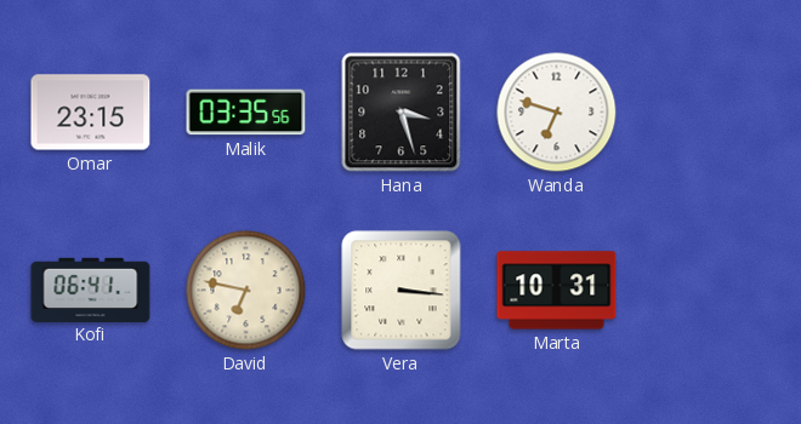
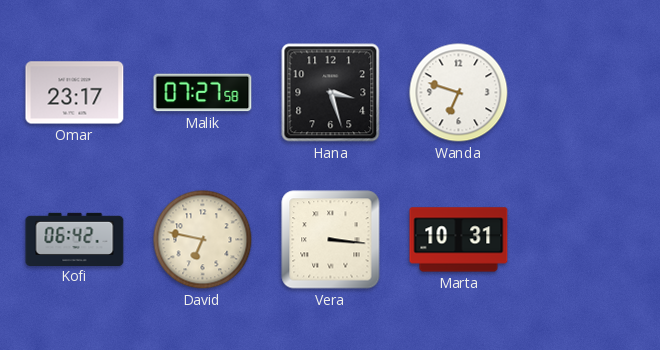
Omar: 23:15 -> 23:17
Malik: 03:35 -> 07:27
Kofi: 06:41 -> 06:42
